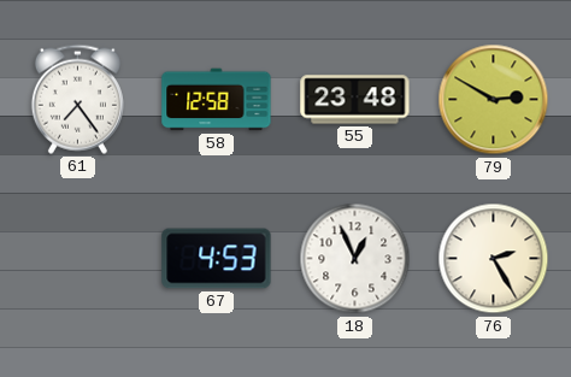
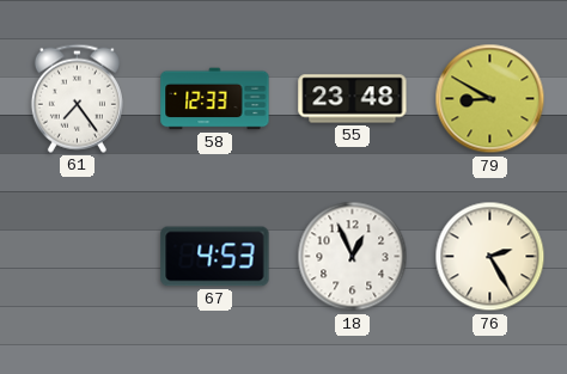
58: 12:58 -> 12:33
79: 2:50 -> 8:50
